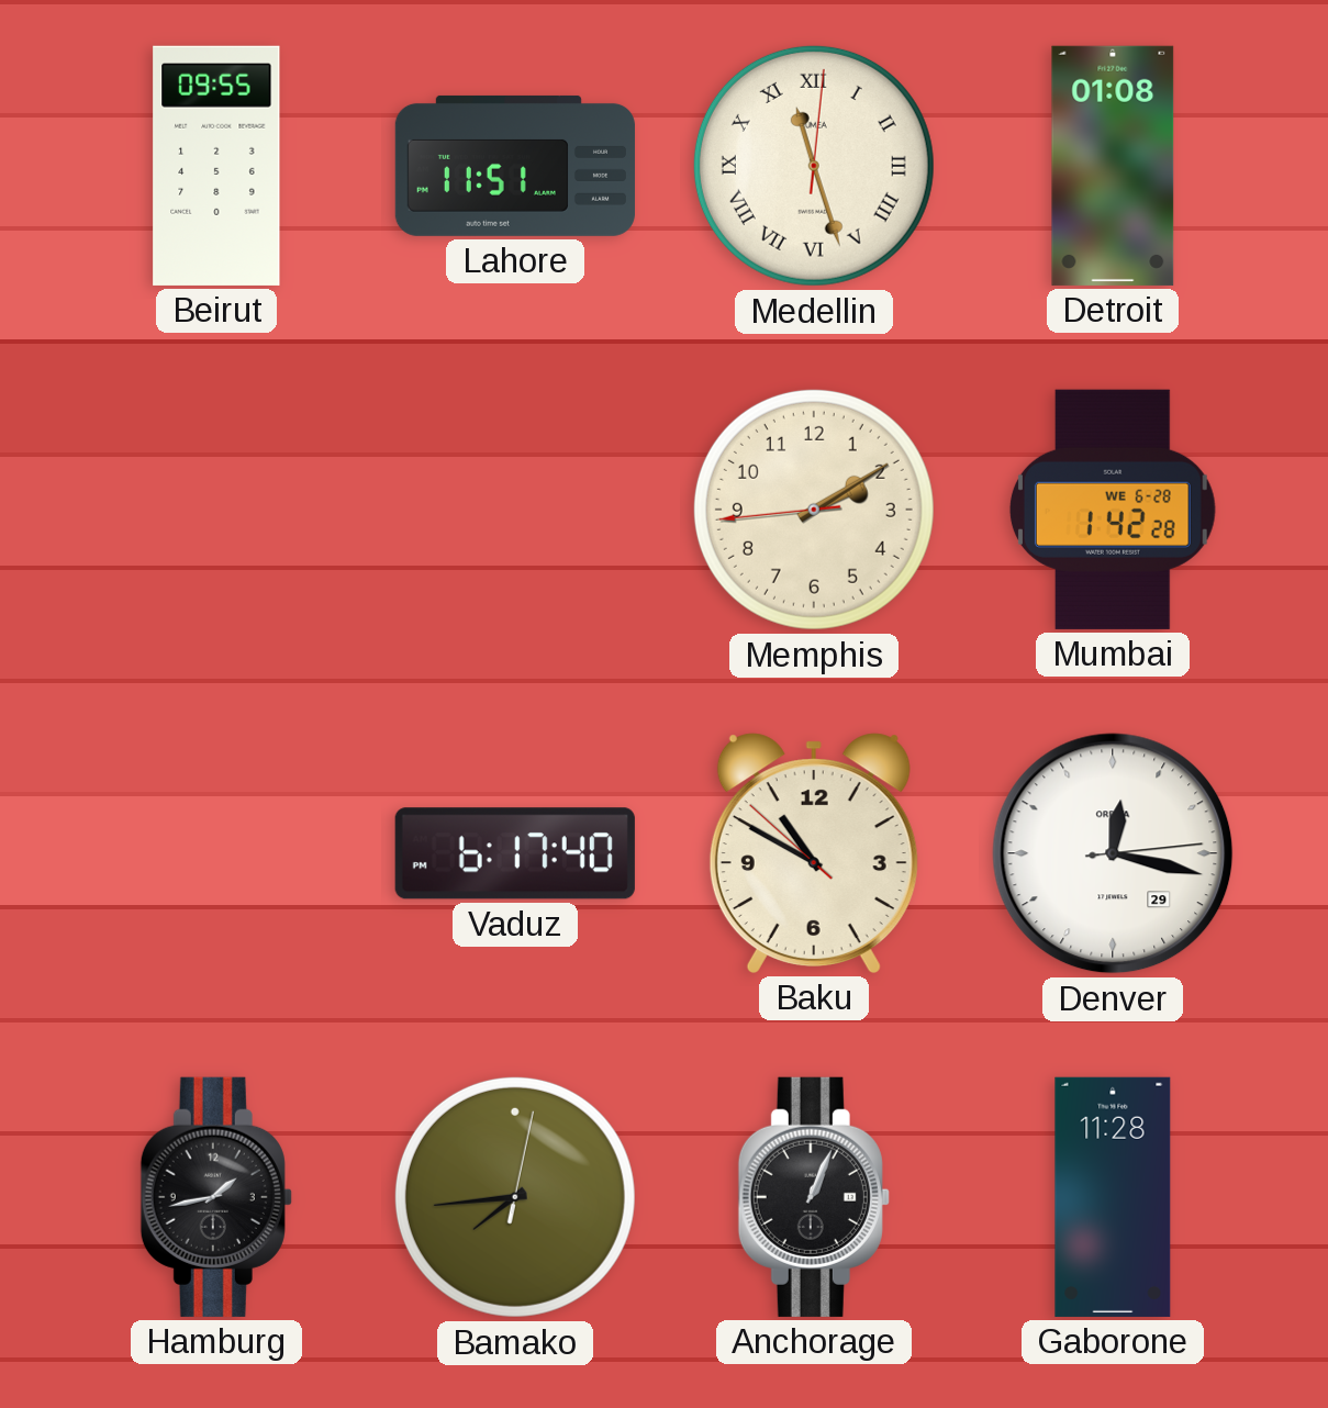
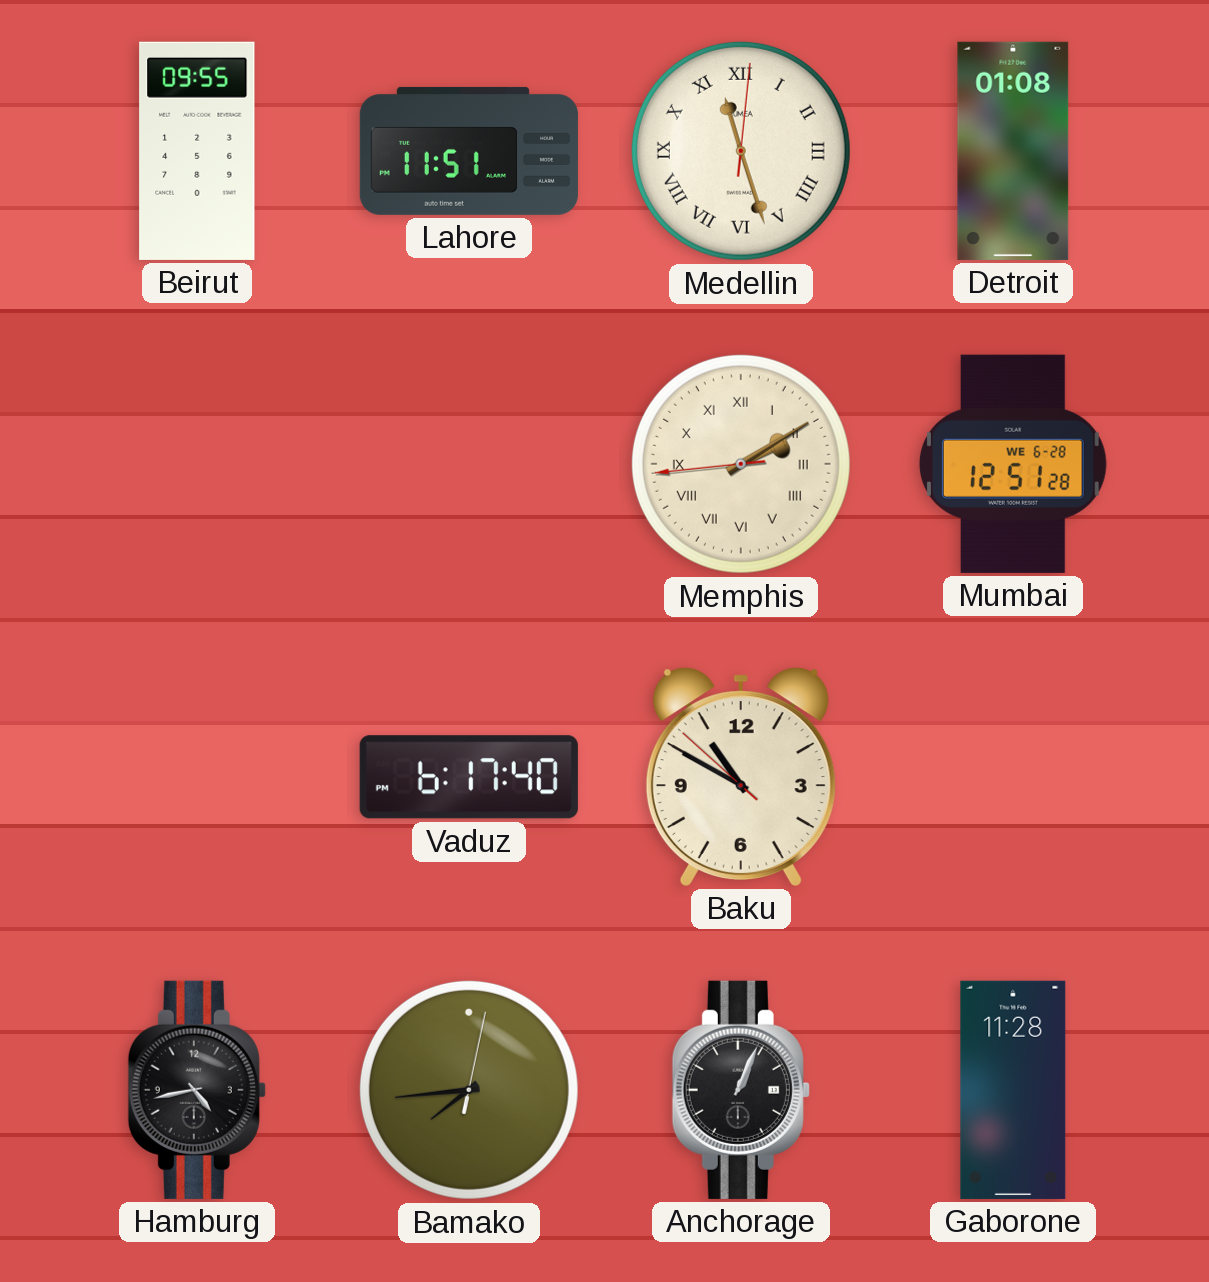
Memphis numerals: Arabic -> Roman
Mumbai: 1:42 -> 12:51
Denver: 12:17 -> none
Hamburg: 1:43 -> 4:43
